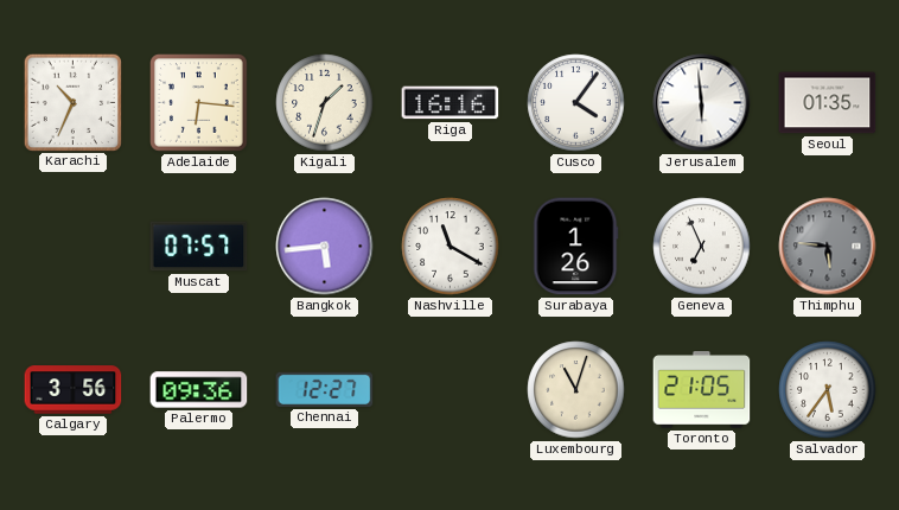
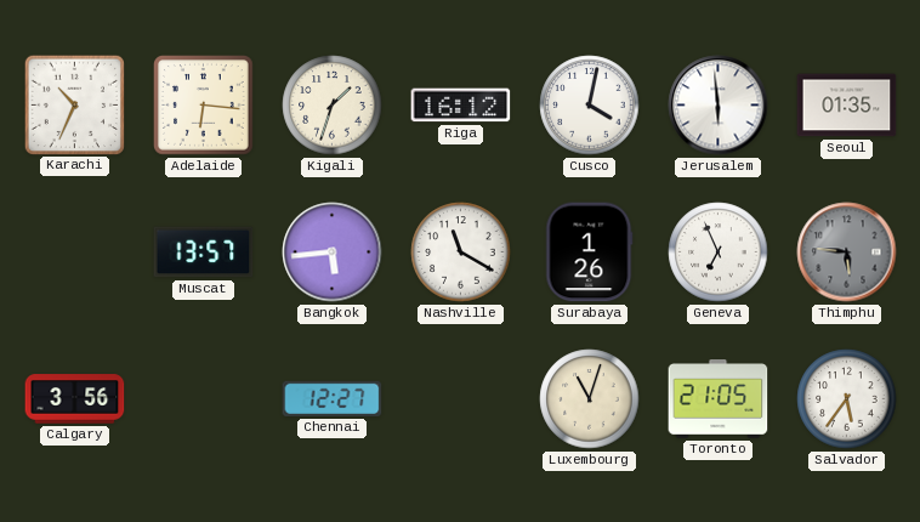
Riga: 16:16 -> 16:12
Cusco: 4:06 -> 4:02
Muscat: 07:57 -> 13:57
Palermo: 09:36 -> none
